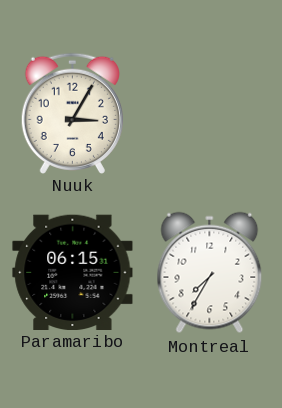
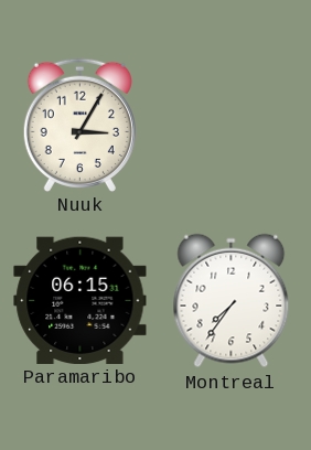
Montreal: 7:35 -> 7:36
